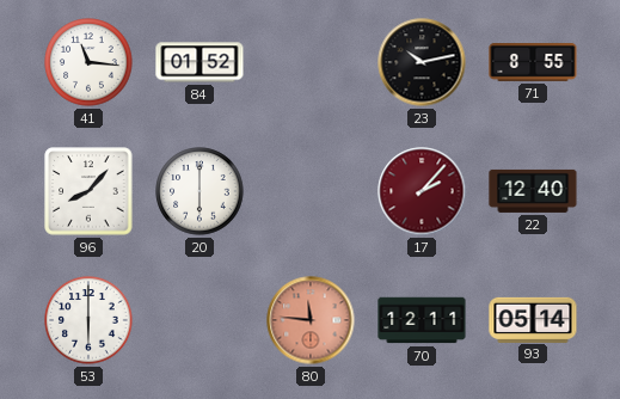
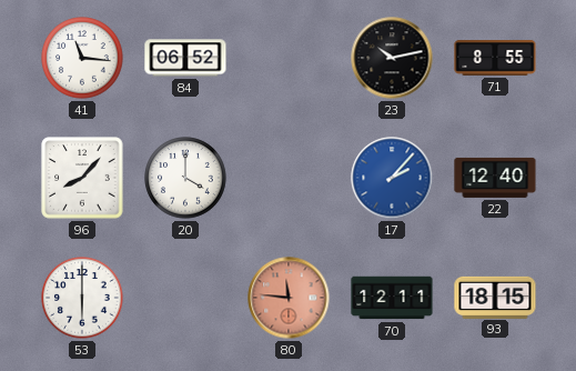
84: 01:52 -> 06:52
20: 6:00 -> 4:00
17 dial: burgundy -> blue
93: 05:14 -> 18:15
